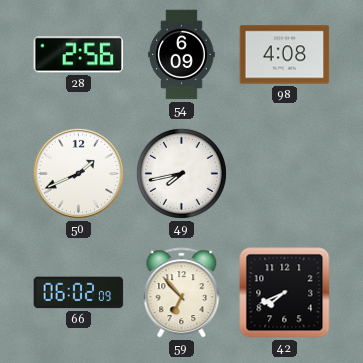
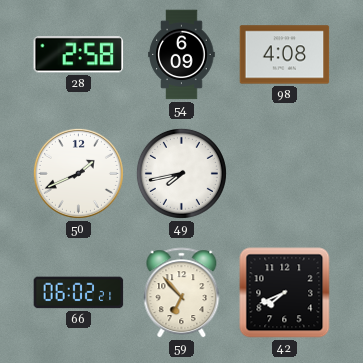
28: 2:56 -> 2:58
66: 06:02:09 -> 06:02:21
